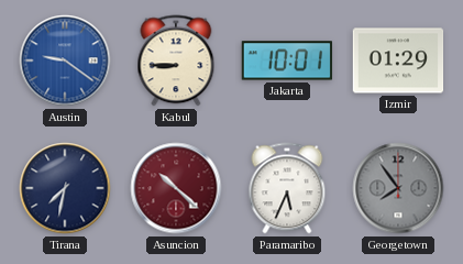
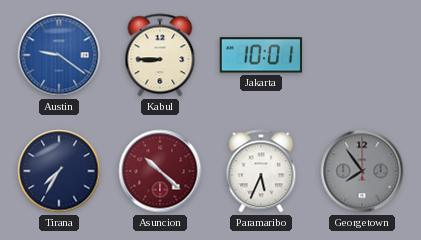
Izmir: 01:29 -> none
Tirana: 7:32 -> 7:35
